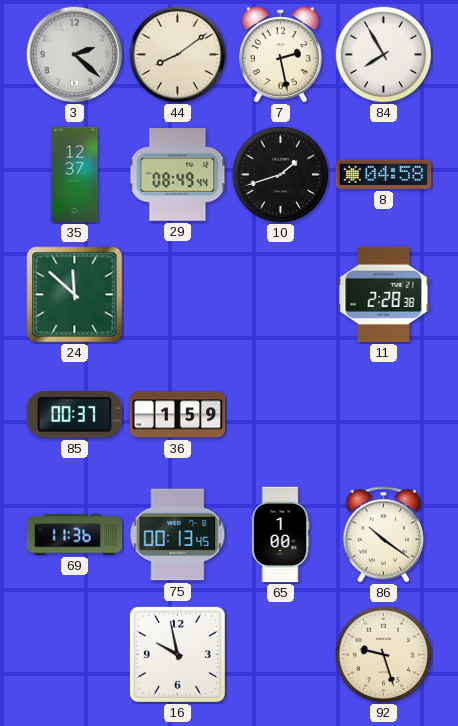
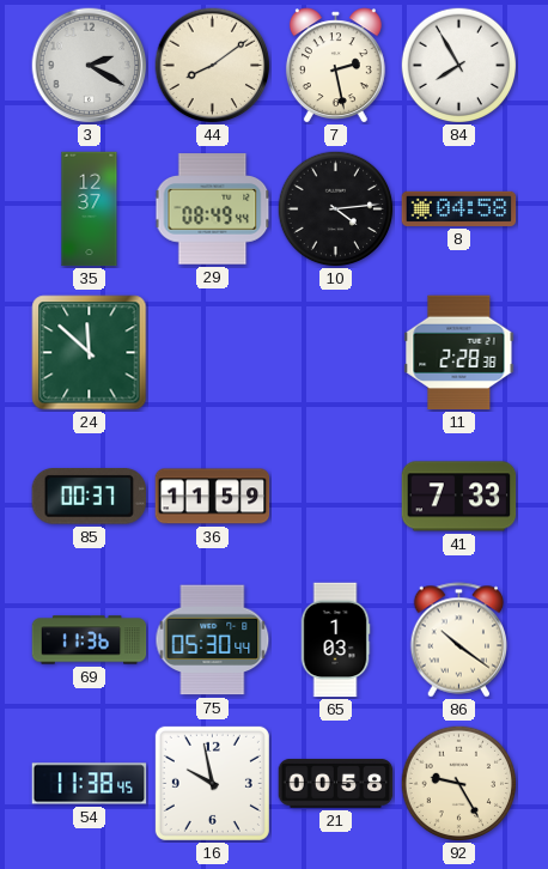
3: 2:22 -> 2:20
10: 1:42 -> 4:14
36: 1:59 -> 11:59
41: none -> 7:33
75: 00:13 -> 05:30
65: 1:00 -> 1:03
54: none -> 11:38
21: none -> 00:58
92: 9:27 -> 9:25
